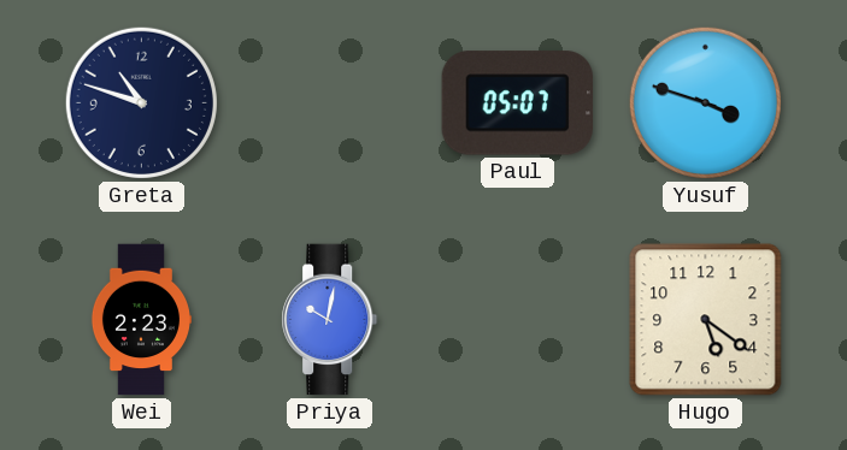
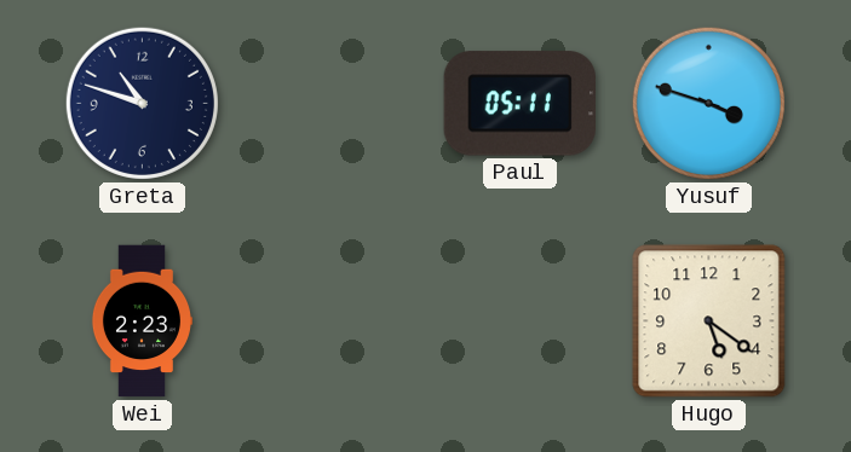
Paul: 05:07 -> 05:11
Priya: 10:02 -> none
